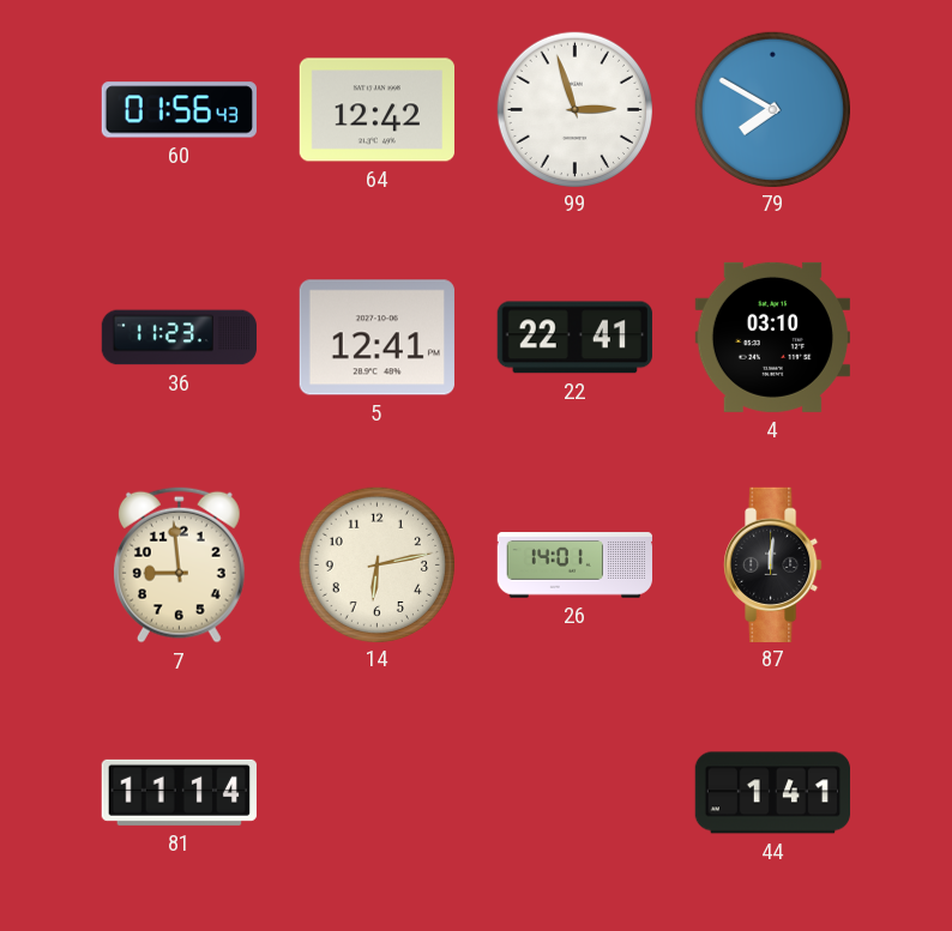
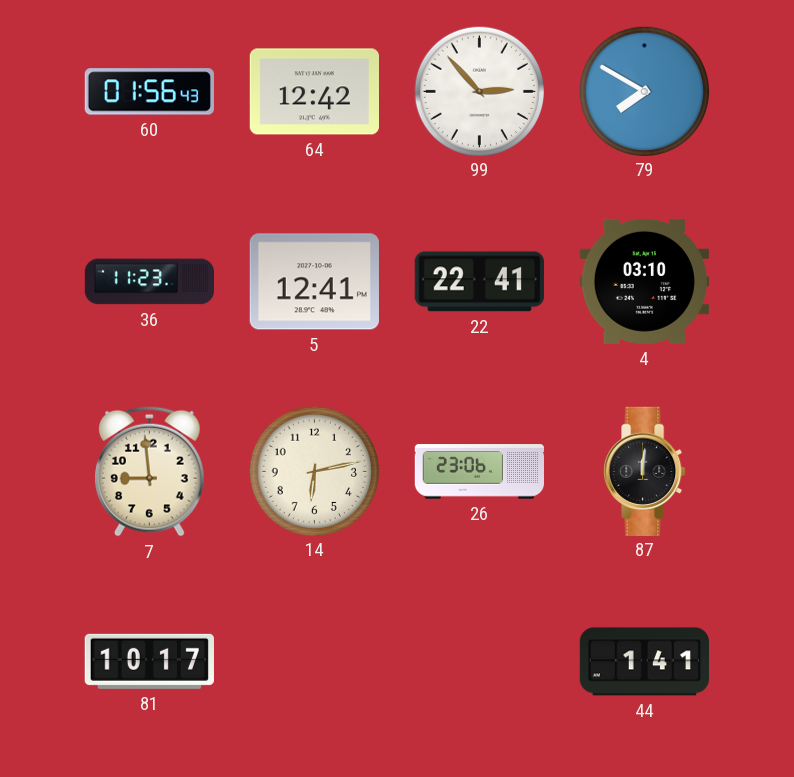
99: 2:57 -> 2:53
26: 14:01 -> 23:06
81: 11:14 -> 10:17
